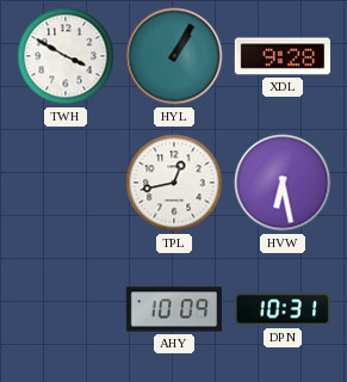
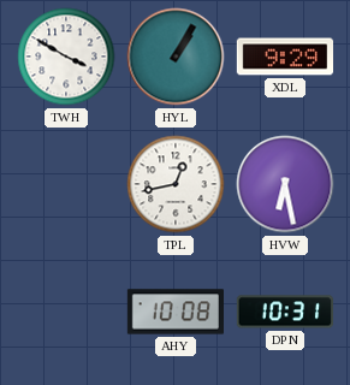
XDL: 9:28 -> 9:29
AHY: 10:09 -> 10:08
